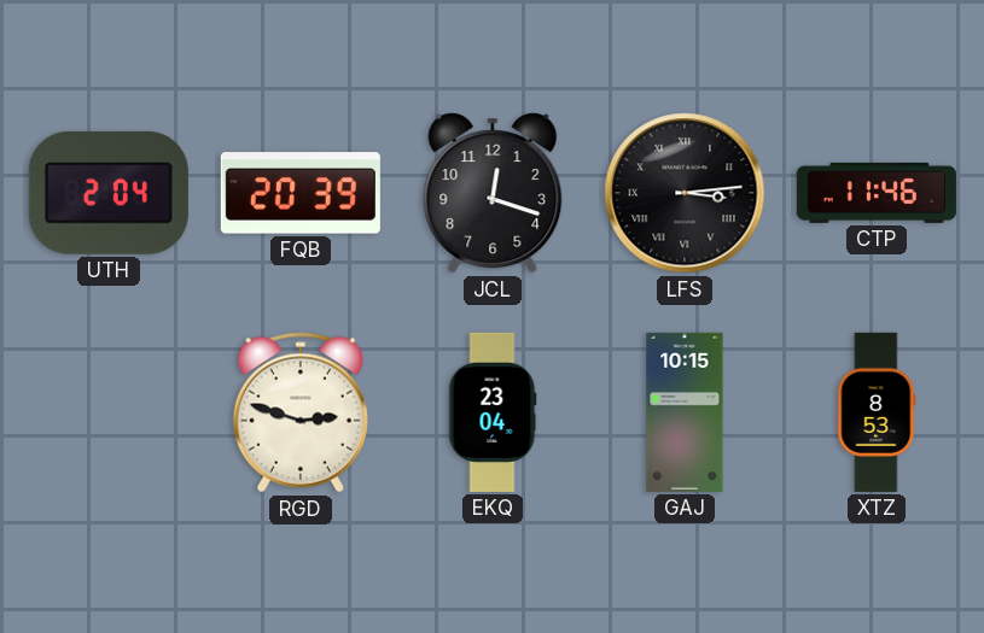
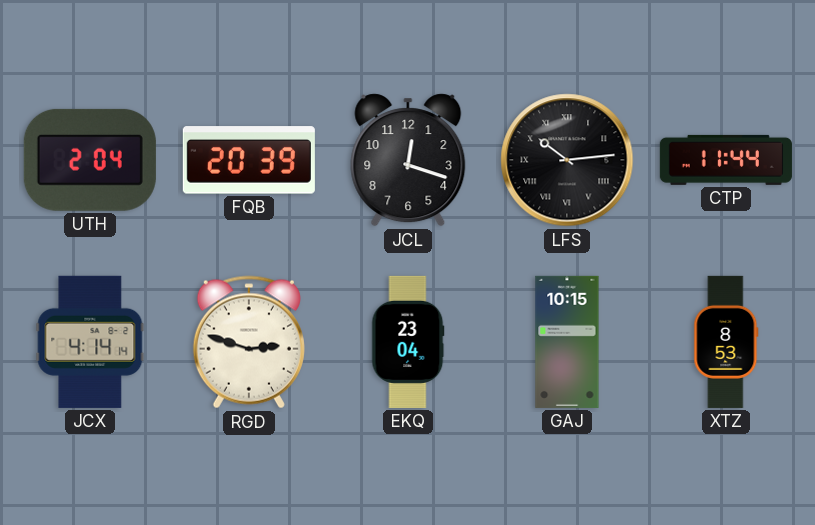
LFS: 3:14 -> 10:14
CTP: 11:46 -> 11:44
JCX: none -> 4:14
